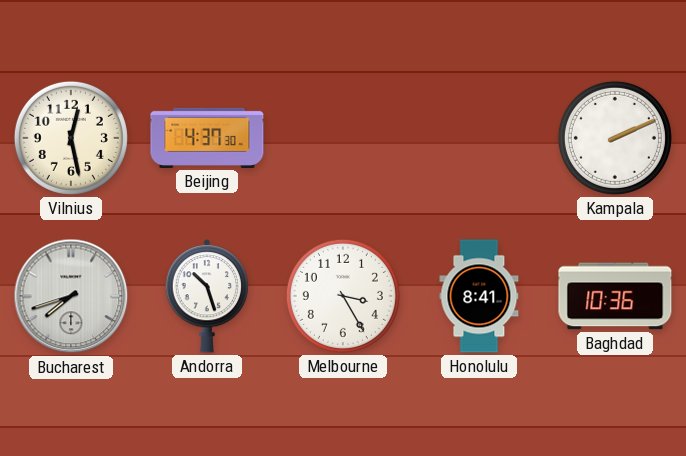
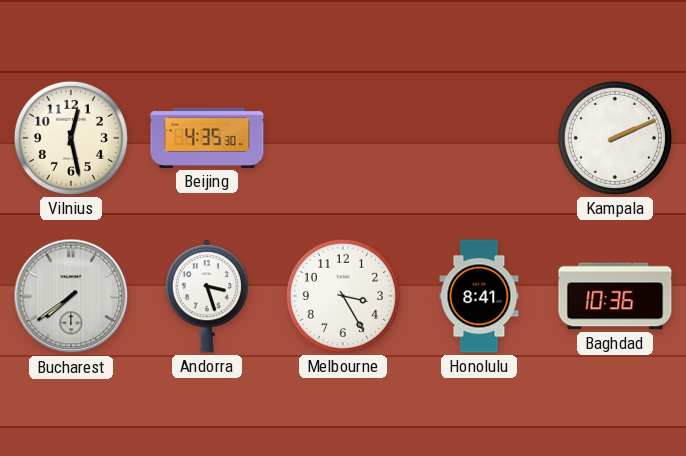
Beijing: 4:37 -> 4:35
Bucharest: 7:42 -> 7:39
Andorra: 10:27 -> 3:27
